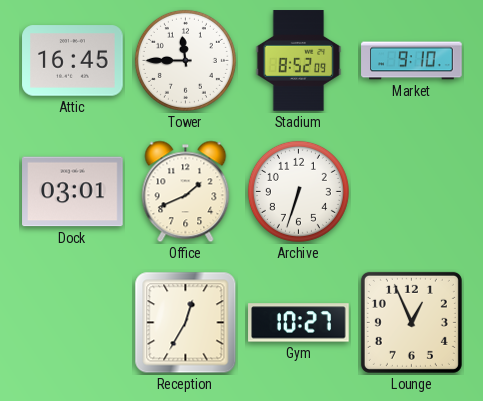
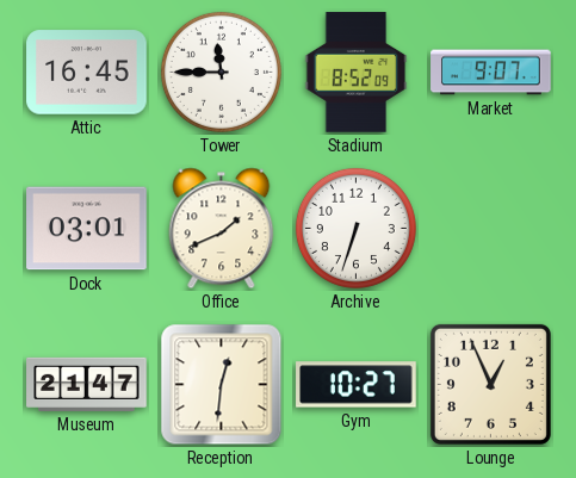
Market: 9:10 -> 9:07
Museum: none -> 21:47
Reception: 12:35 -> 12:31
